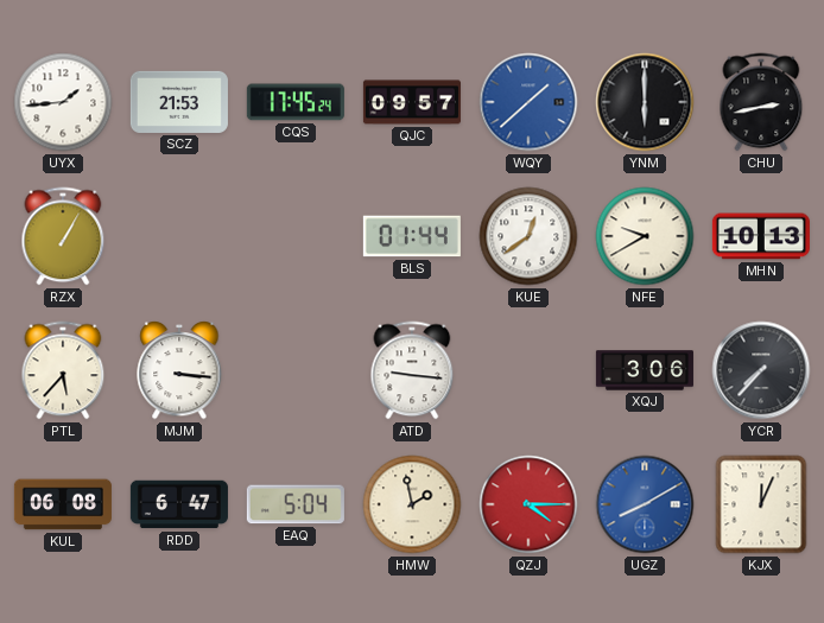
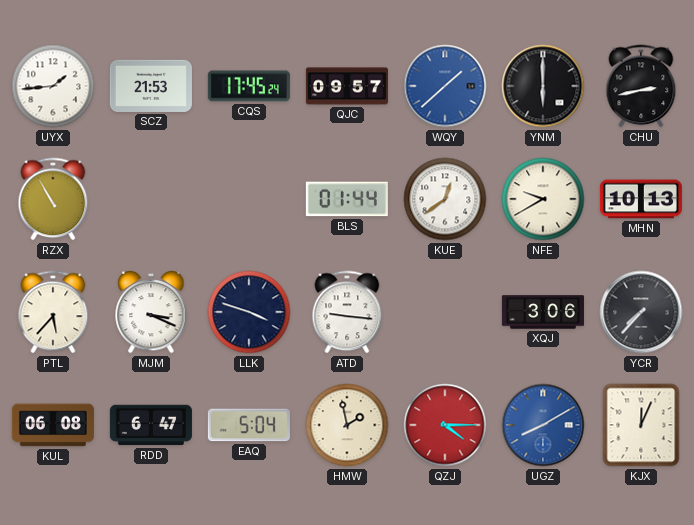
RZX: 1:05 -> 10:55
MJM: 3:16 -> 3:19
LLK: none -> 3:48
